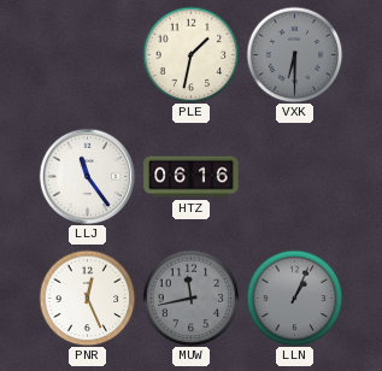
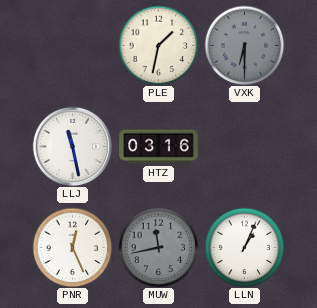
LLJ: 11:24 -> 11:28
HTZ: 06:16 -> 03:16
LLN dial: grey -> white
